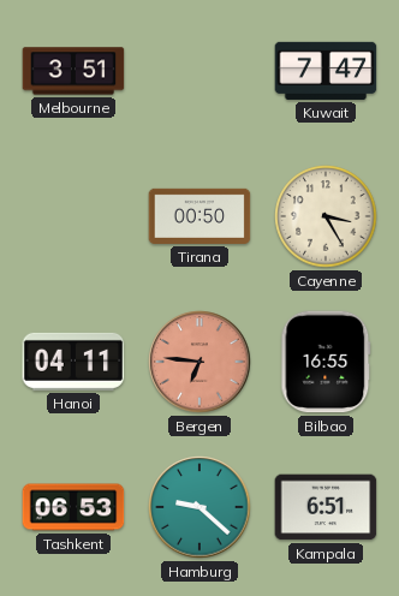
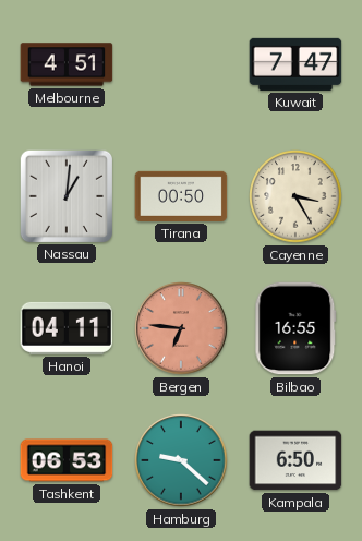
Melbourne: 3:51 -> 4:51
Nassau: none -> 1:01
Kampala: 6:51 -> 6:50
